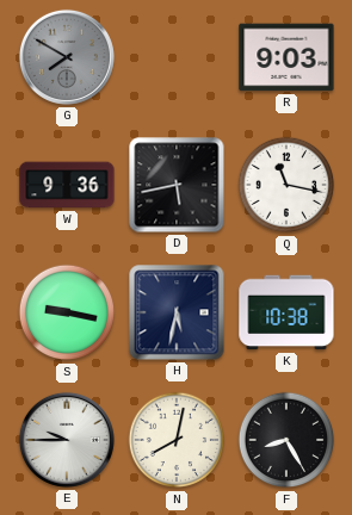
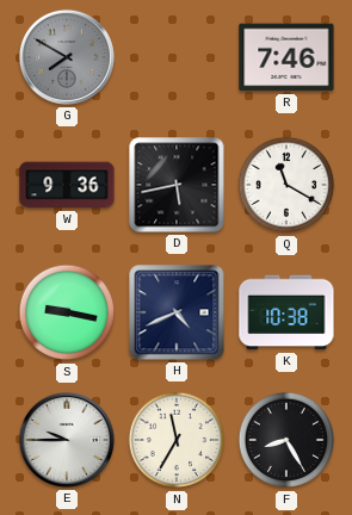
R: 9:03 -> 7:46
Q: 11:17 -> 11:20
H: 5:32 -> 4:41
N: 8:02 -> 11:35
